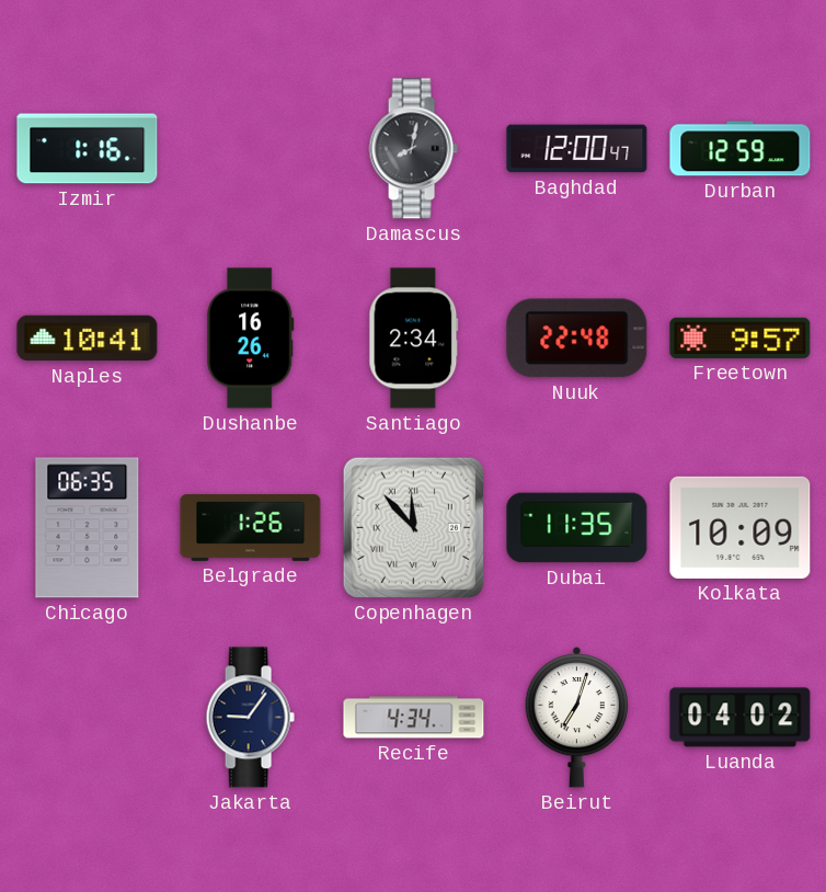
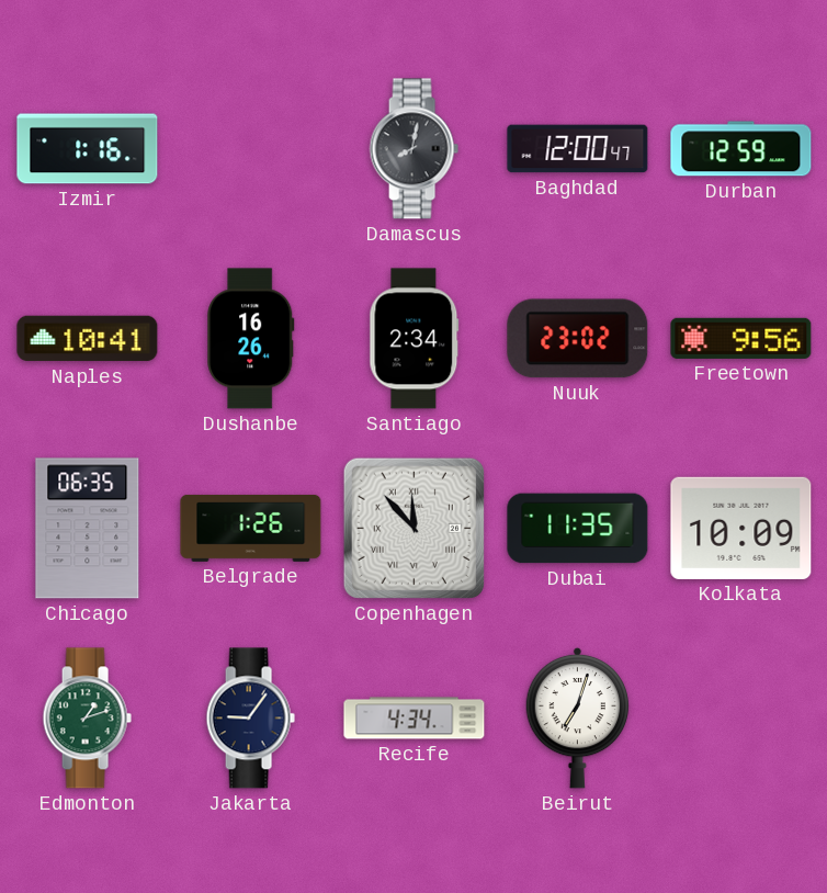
Nuuk: 22:48 -> 23:02
Freetown: 9:57 -> 9:56
Edmonton: none -> 1:12
Luanda: 04:02 -> none
